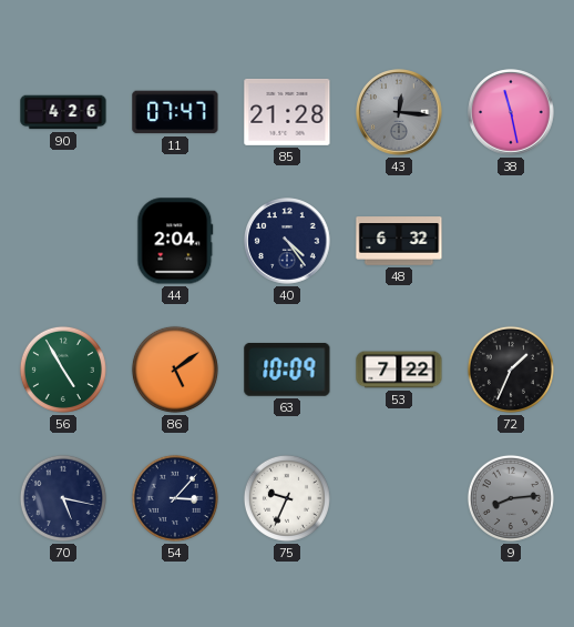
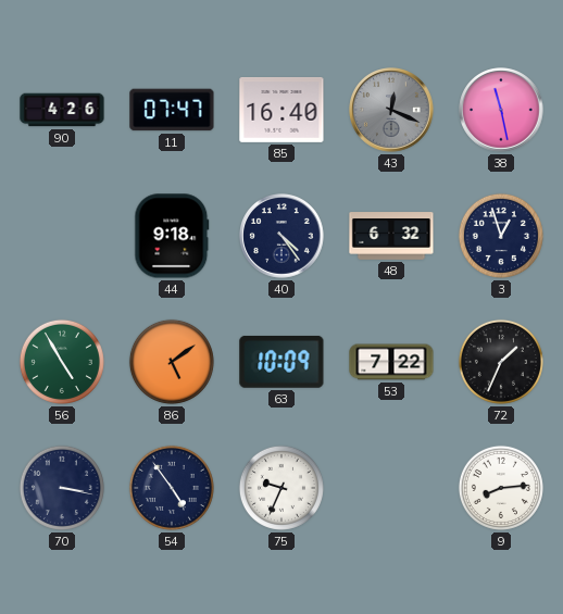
85: 21:28 -> 16:40
43: 12:16 -> 12:19
44: 2:04 -> 9:18
3: none -> 12:57
70: 5:17 -> 3:17
54: 3:07 -> 4:54
9 dial: grey -> white
